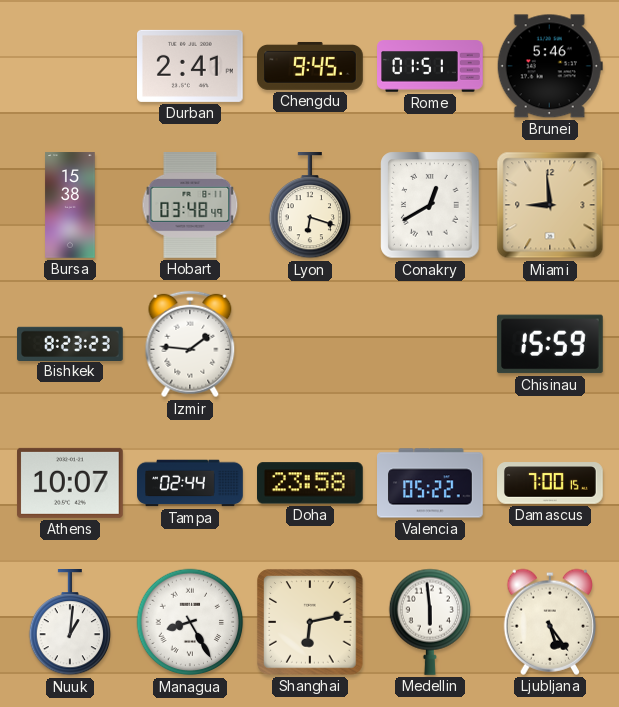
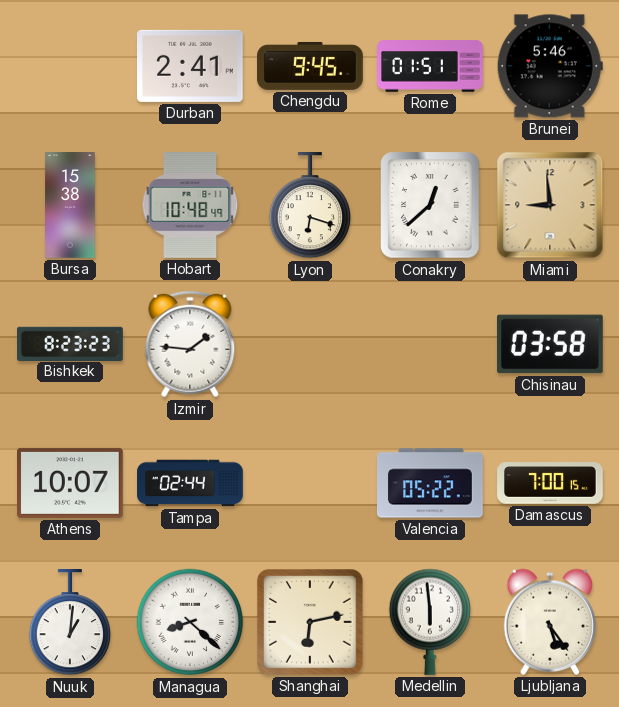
Hobart: 03:48 -> 10:48
Conakry: 12:40 -> 12:38
Chisinau: 15:59 -> 03:58
Doha: 23:58 -> none
Managua: 8:25 -> 8:22
